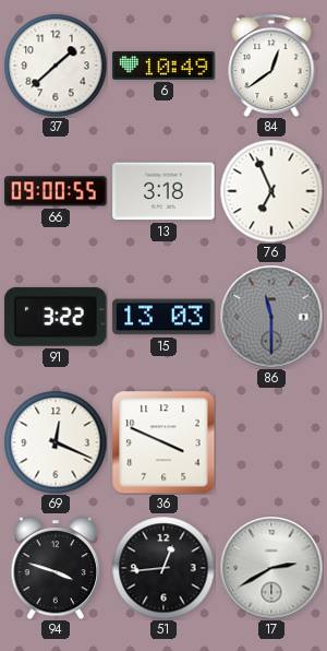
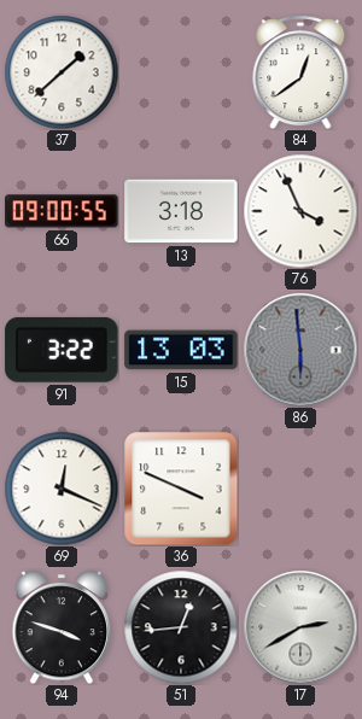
6: 10:49 -> none
76: 6:56 -> 3:56
86: 11:30 -> 5:59
